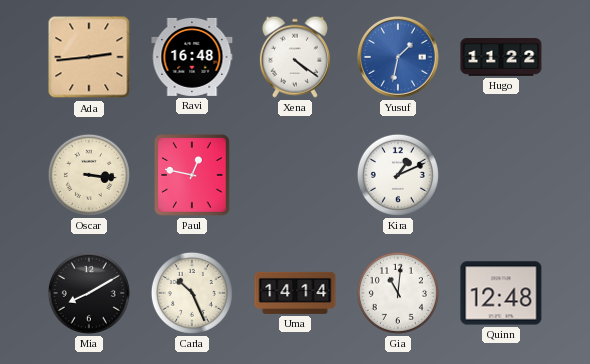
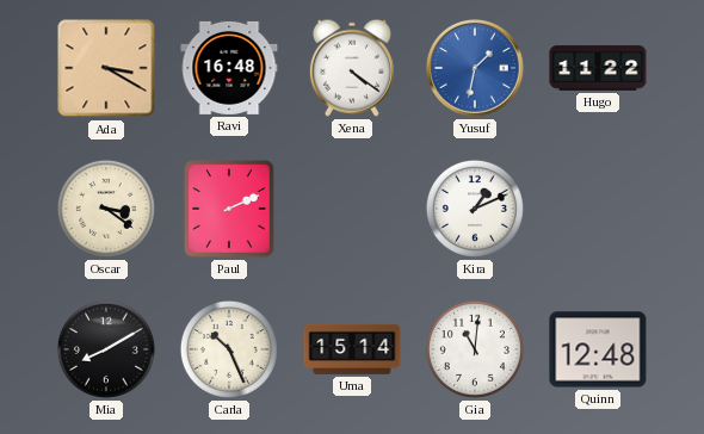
Ada: 2:44 -> 3:20
Oscar: 3:16 -> 3:21
Paul: 12:47 -> 2:11
Uma: 14:14 -> 15:14
